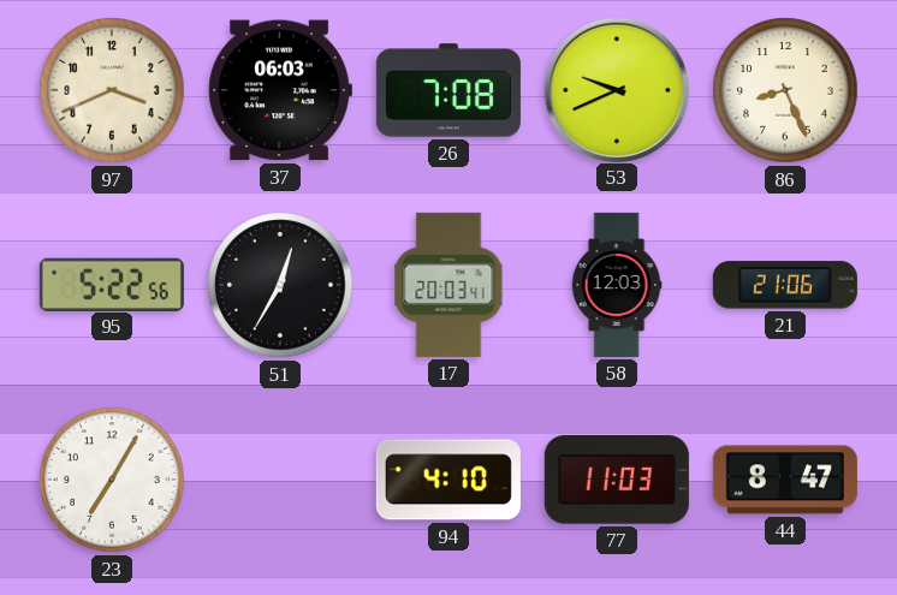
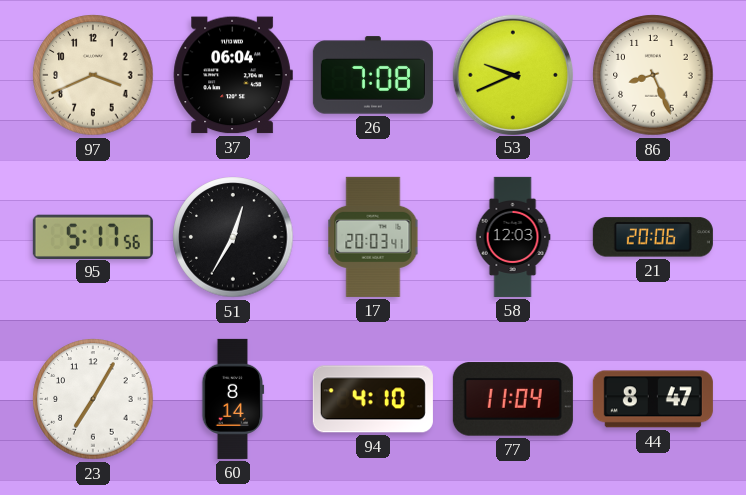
37: 06:03 -> 06:04
95: 5:22 -> 5:17
21: 21:06 -> 20:06
60: none -> 8:14
77: 11:03 -> 11:04
